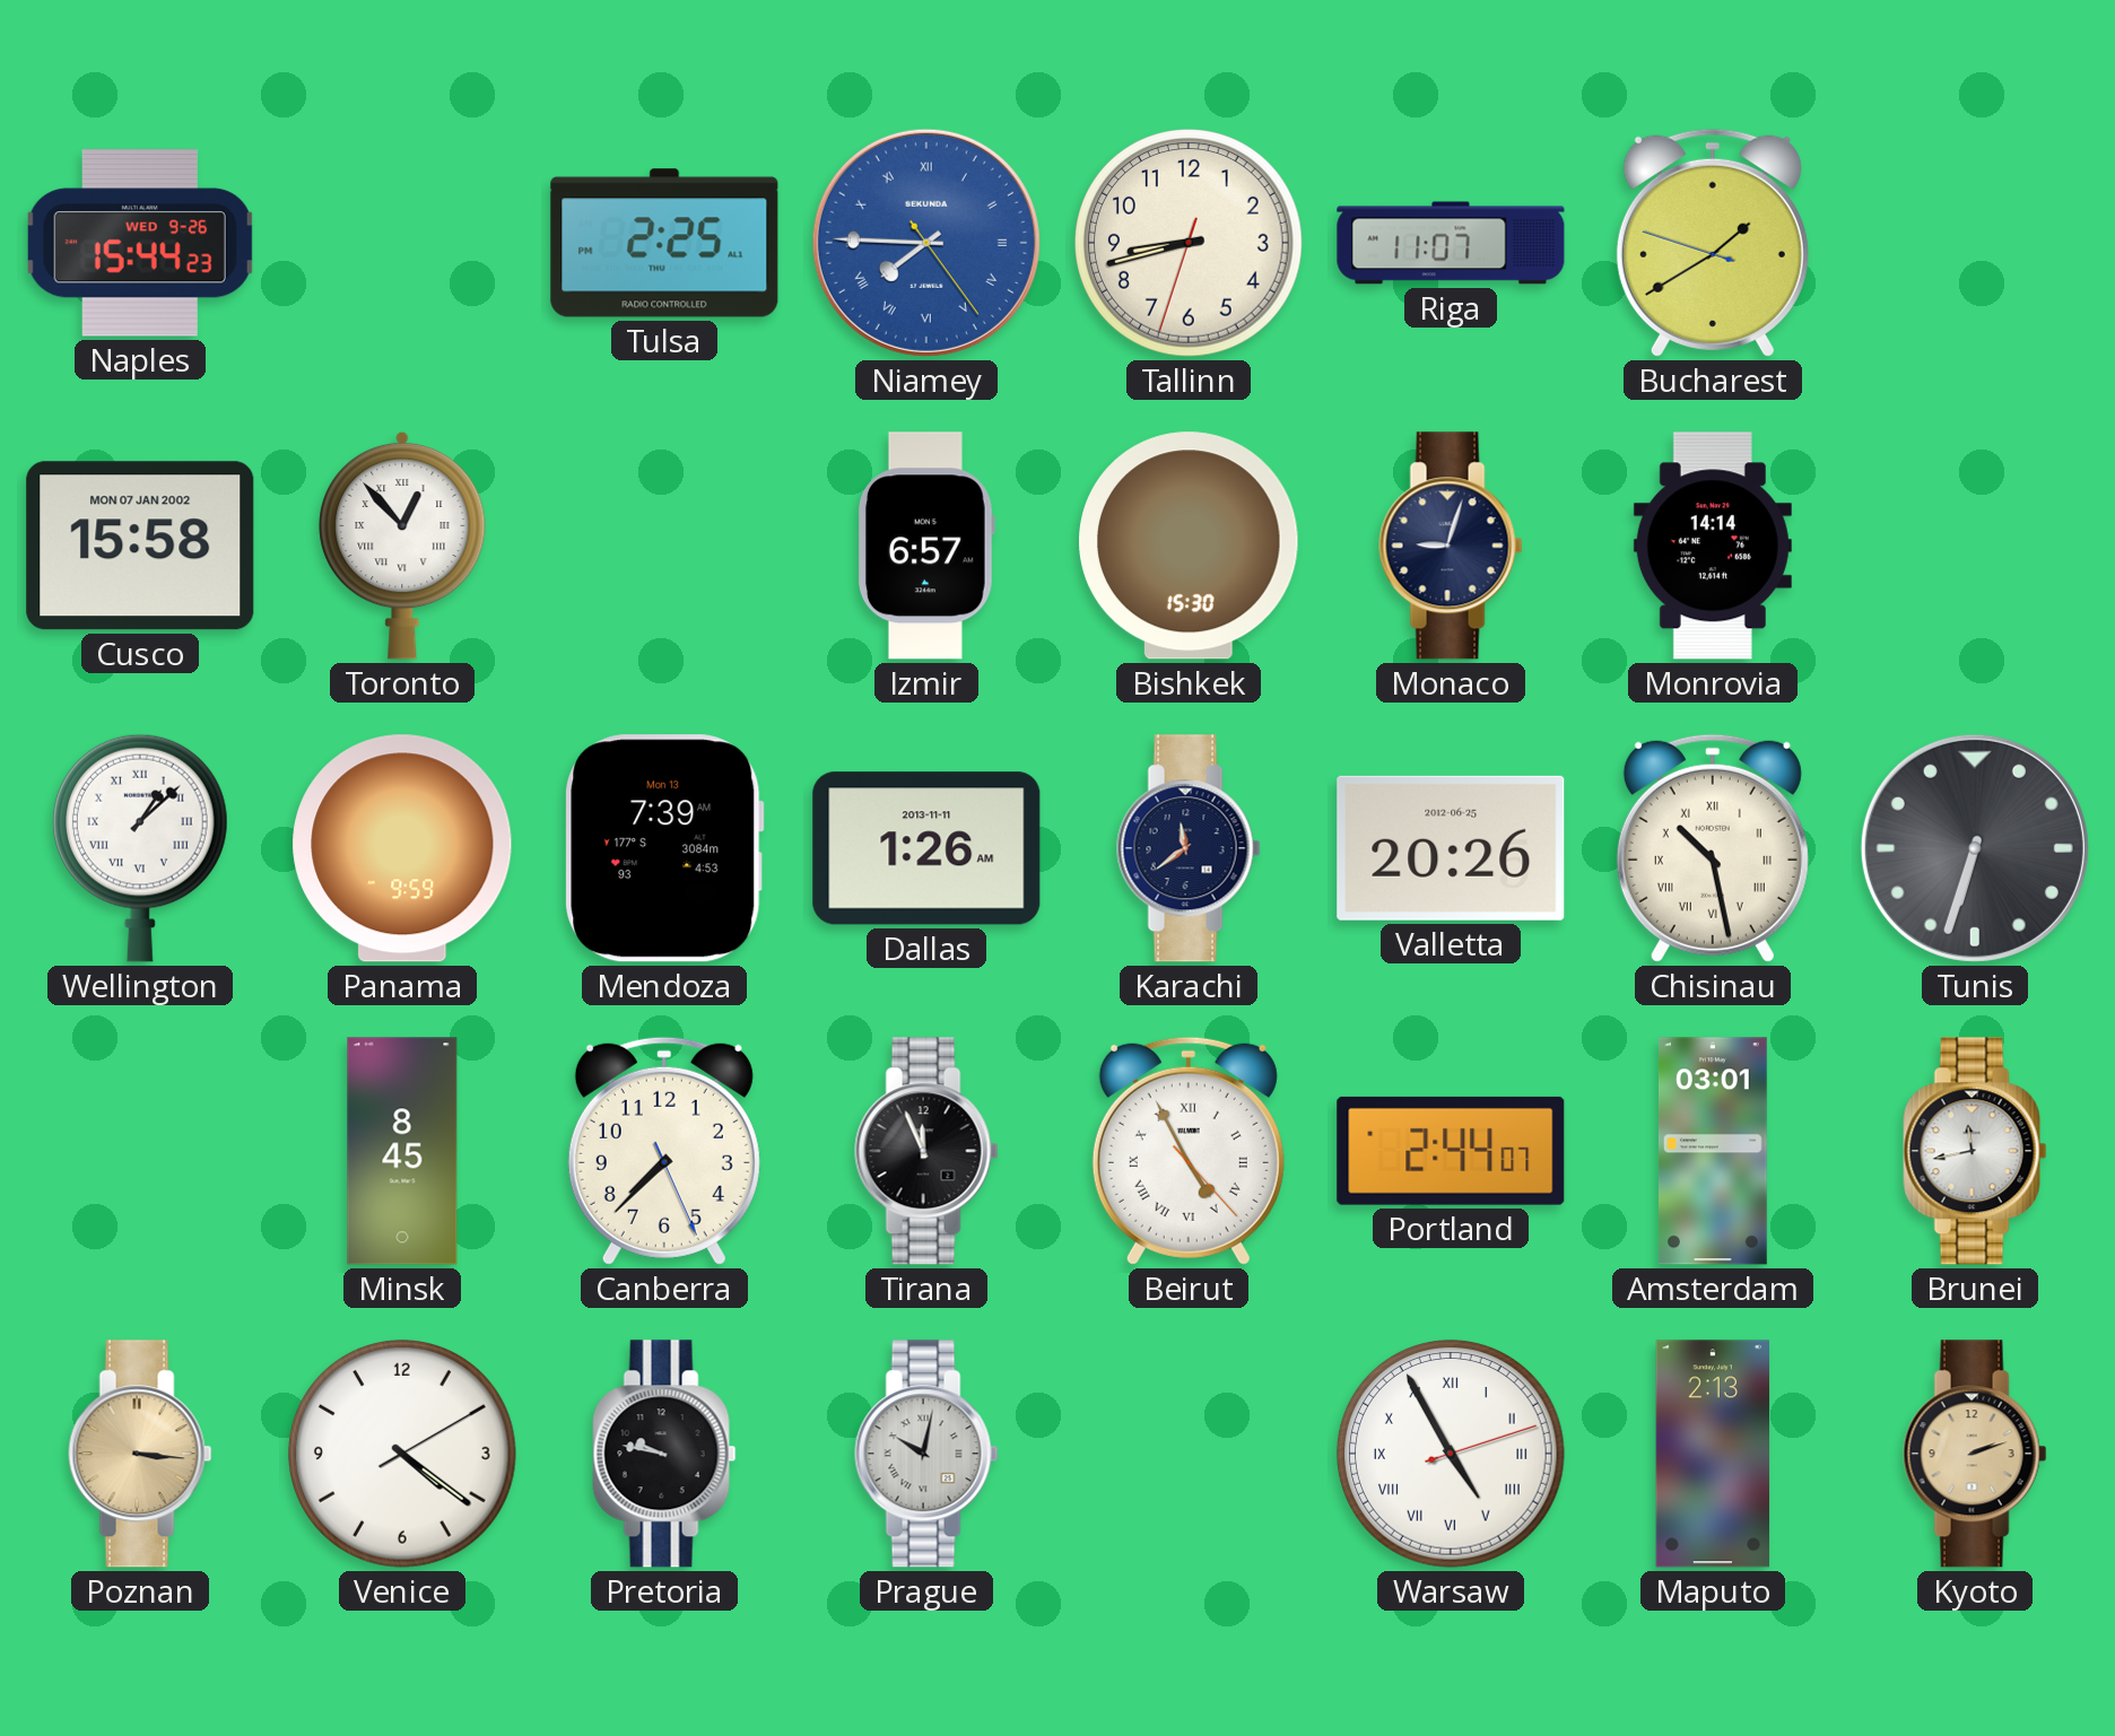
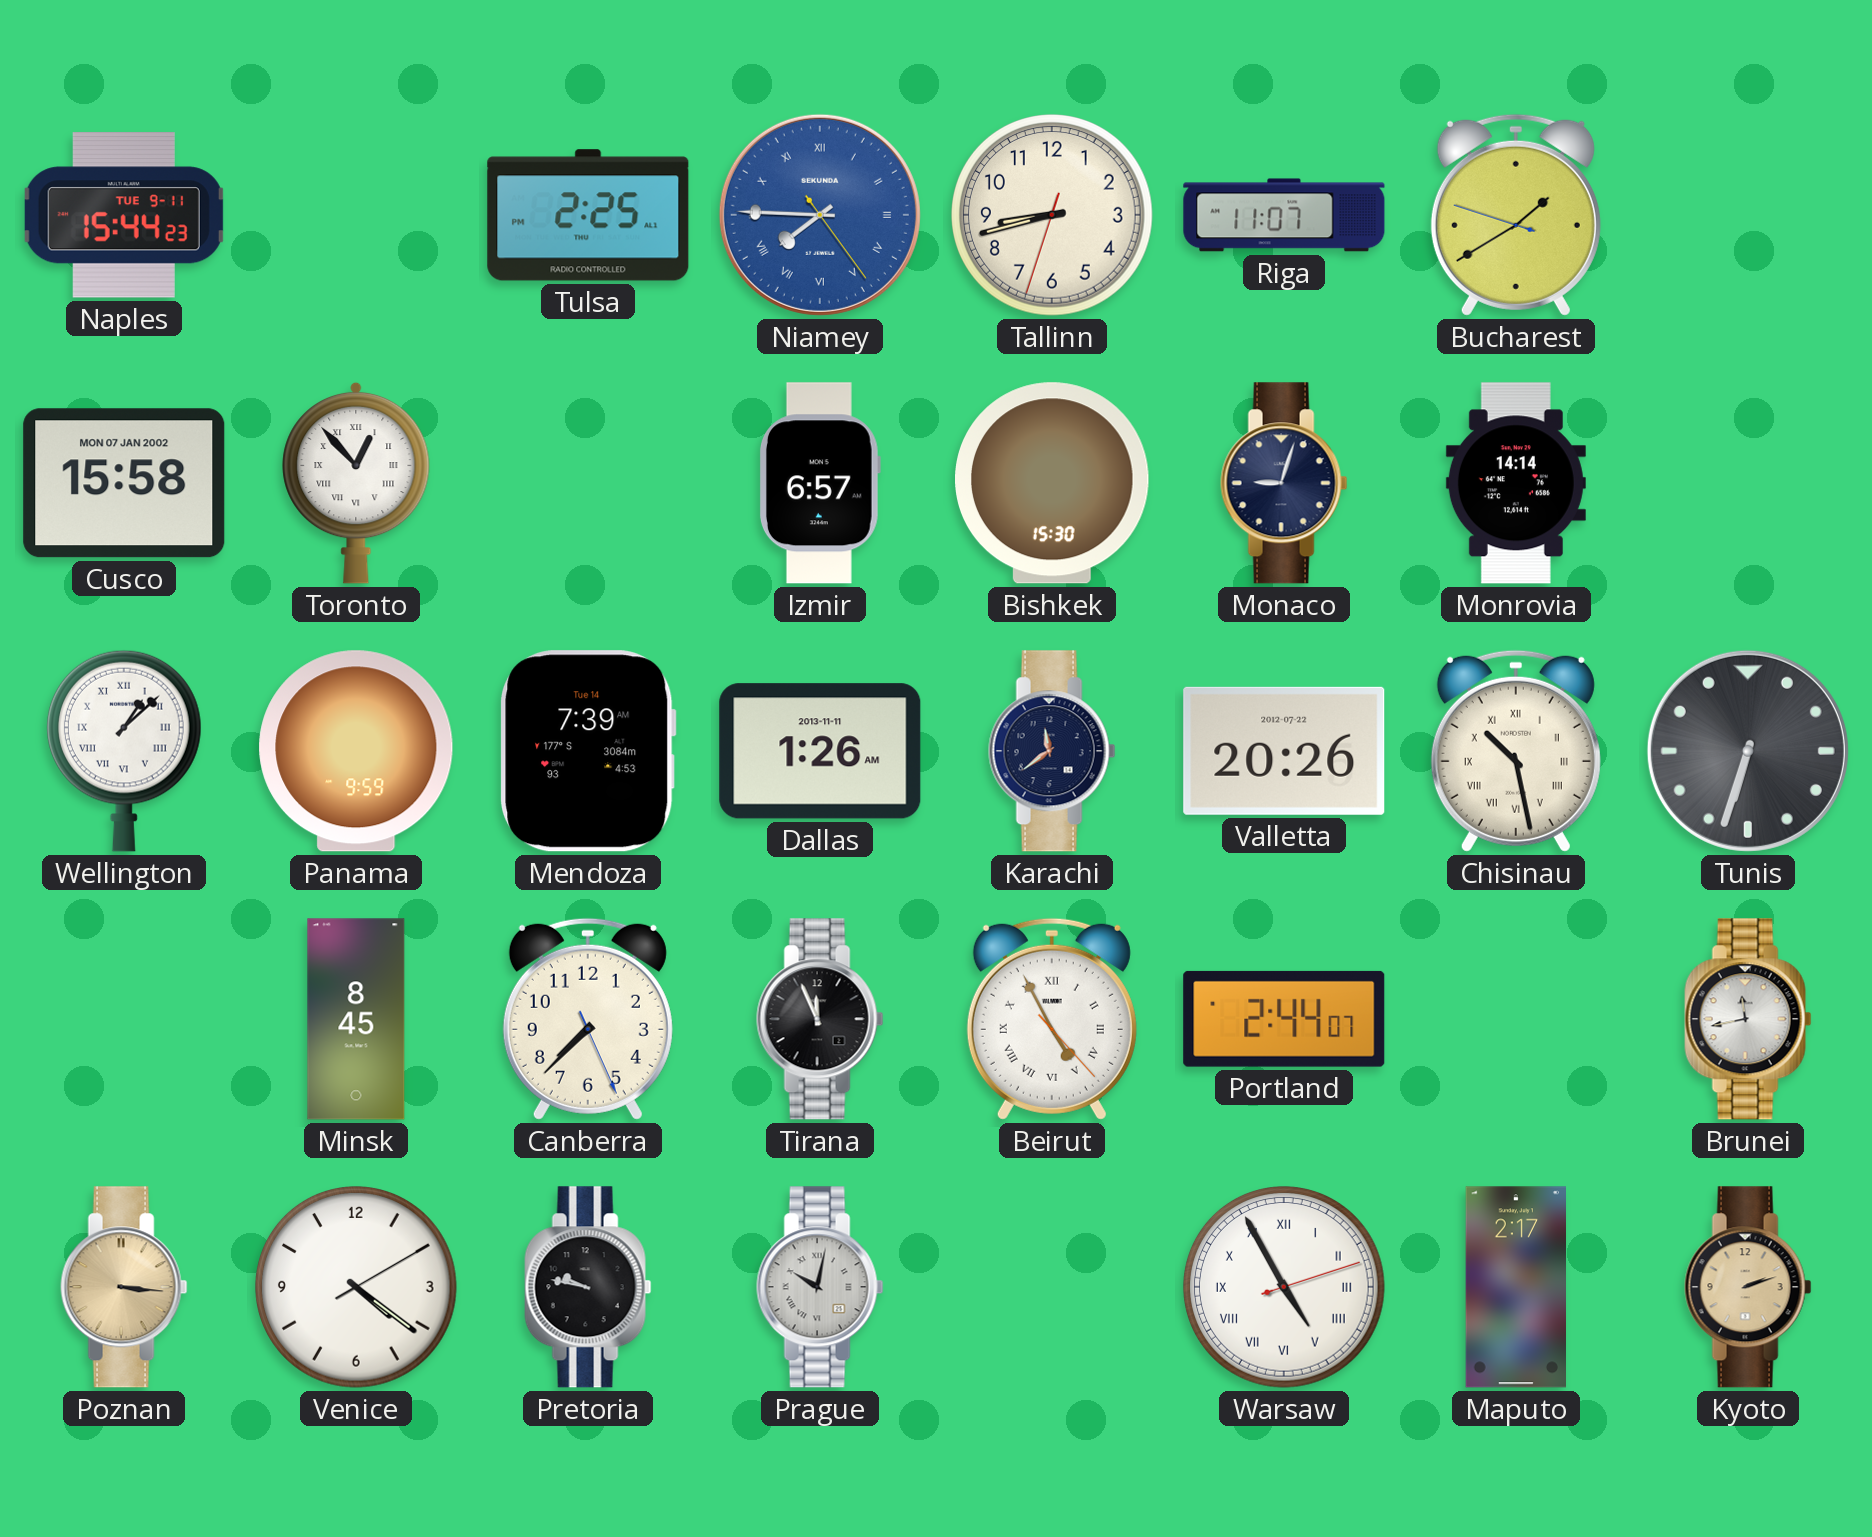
Naples date: WED 9-26 -> TUE 9-11
Mendoza date: Mon 13 -> Tue 14
Valletta date: 2012-06-25 -> 2012-07-22
Amsterdam: 03:01 -> none
Maputo: 2:13 -> 2:17
